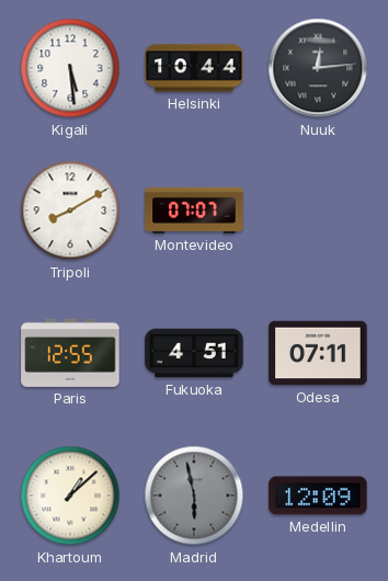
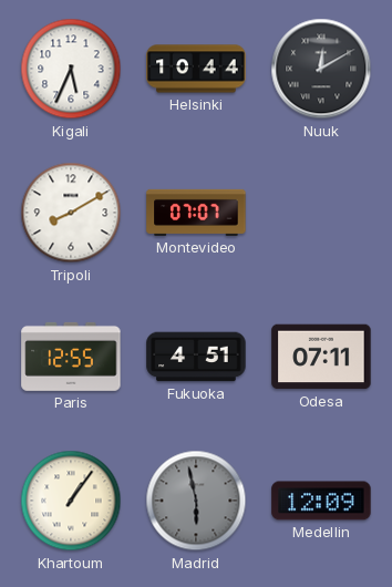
Kigali: 5:29 -> 5:34
Nuuk: 12:14 -> 12:10
Khartoum: 1:08 -> 1:06
